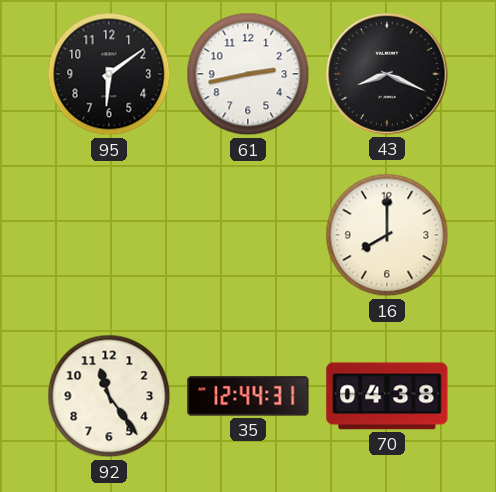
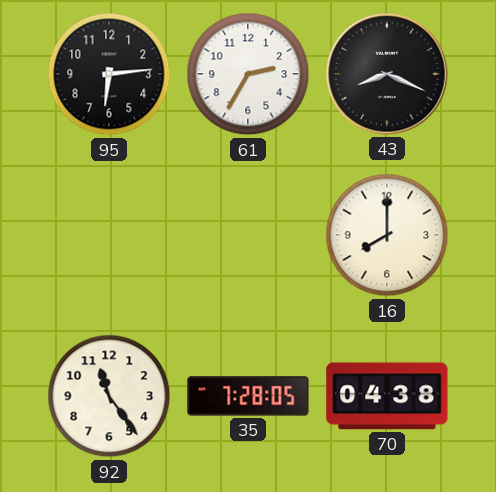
95: 6:09 -> 6:14
61: 2:43 -> 2:35
35: 12:44 -> 7:28
